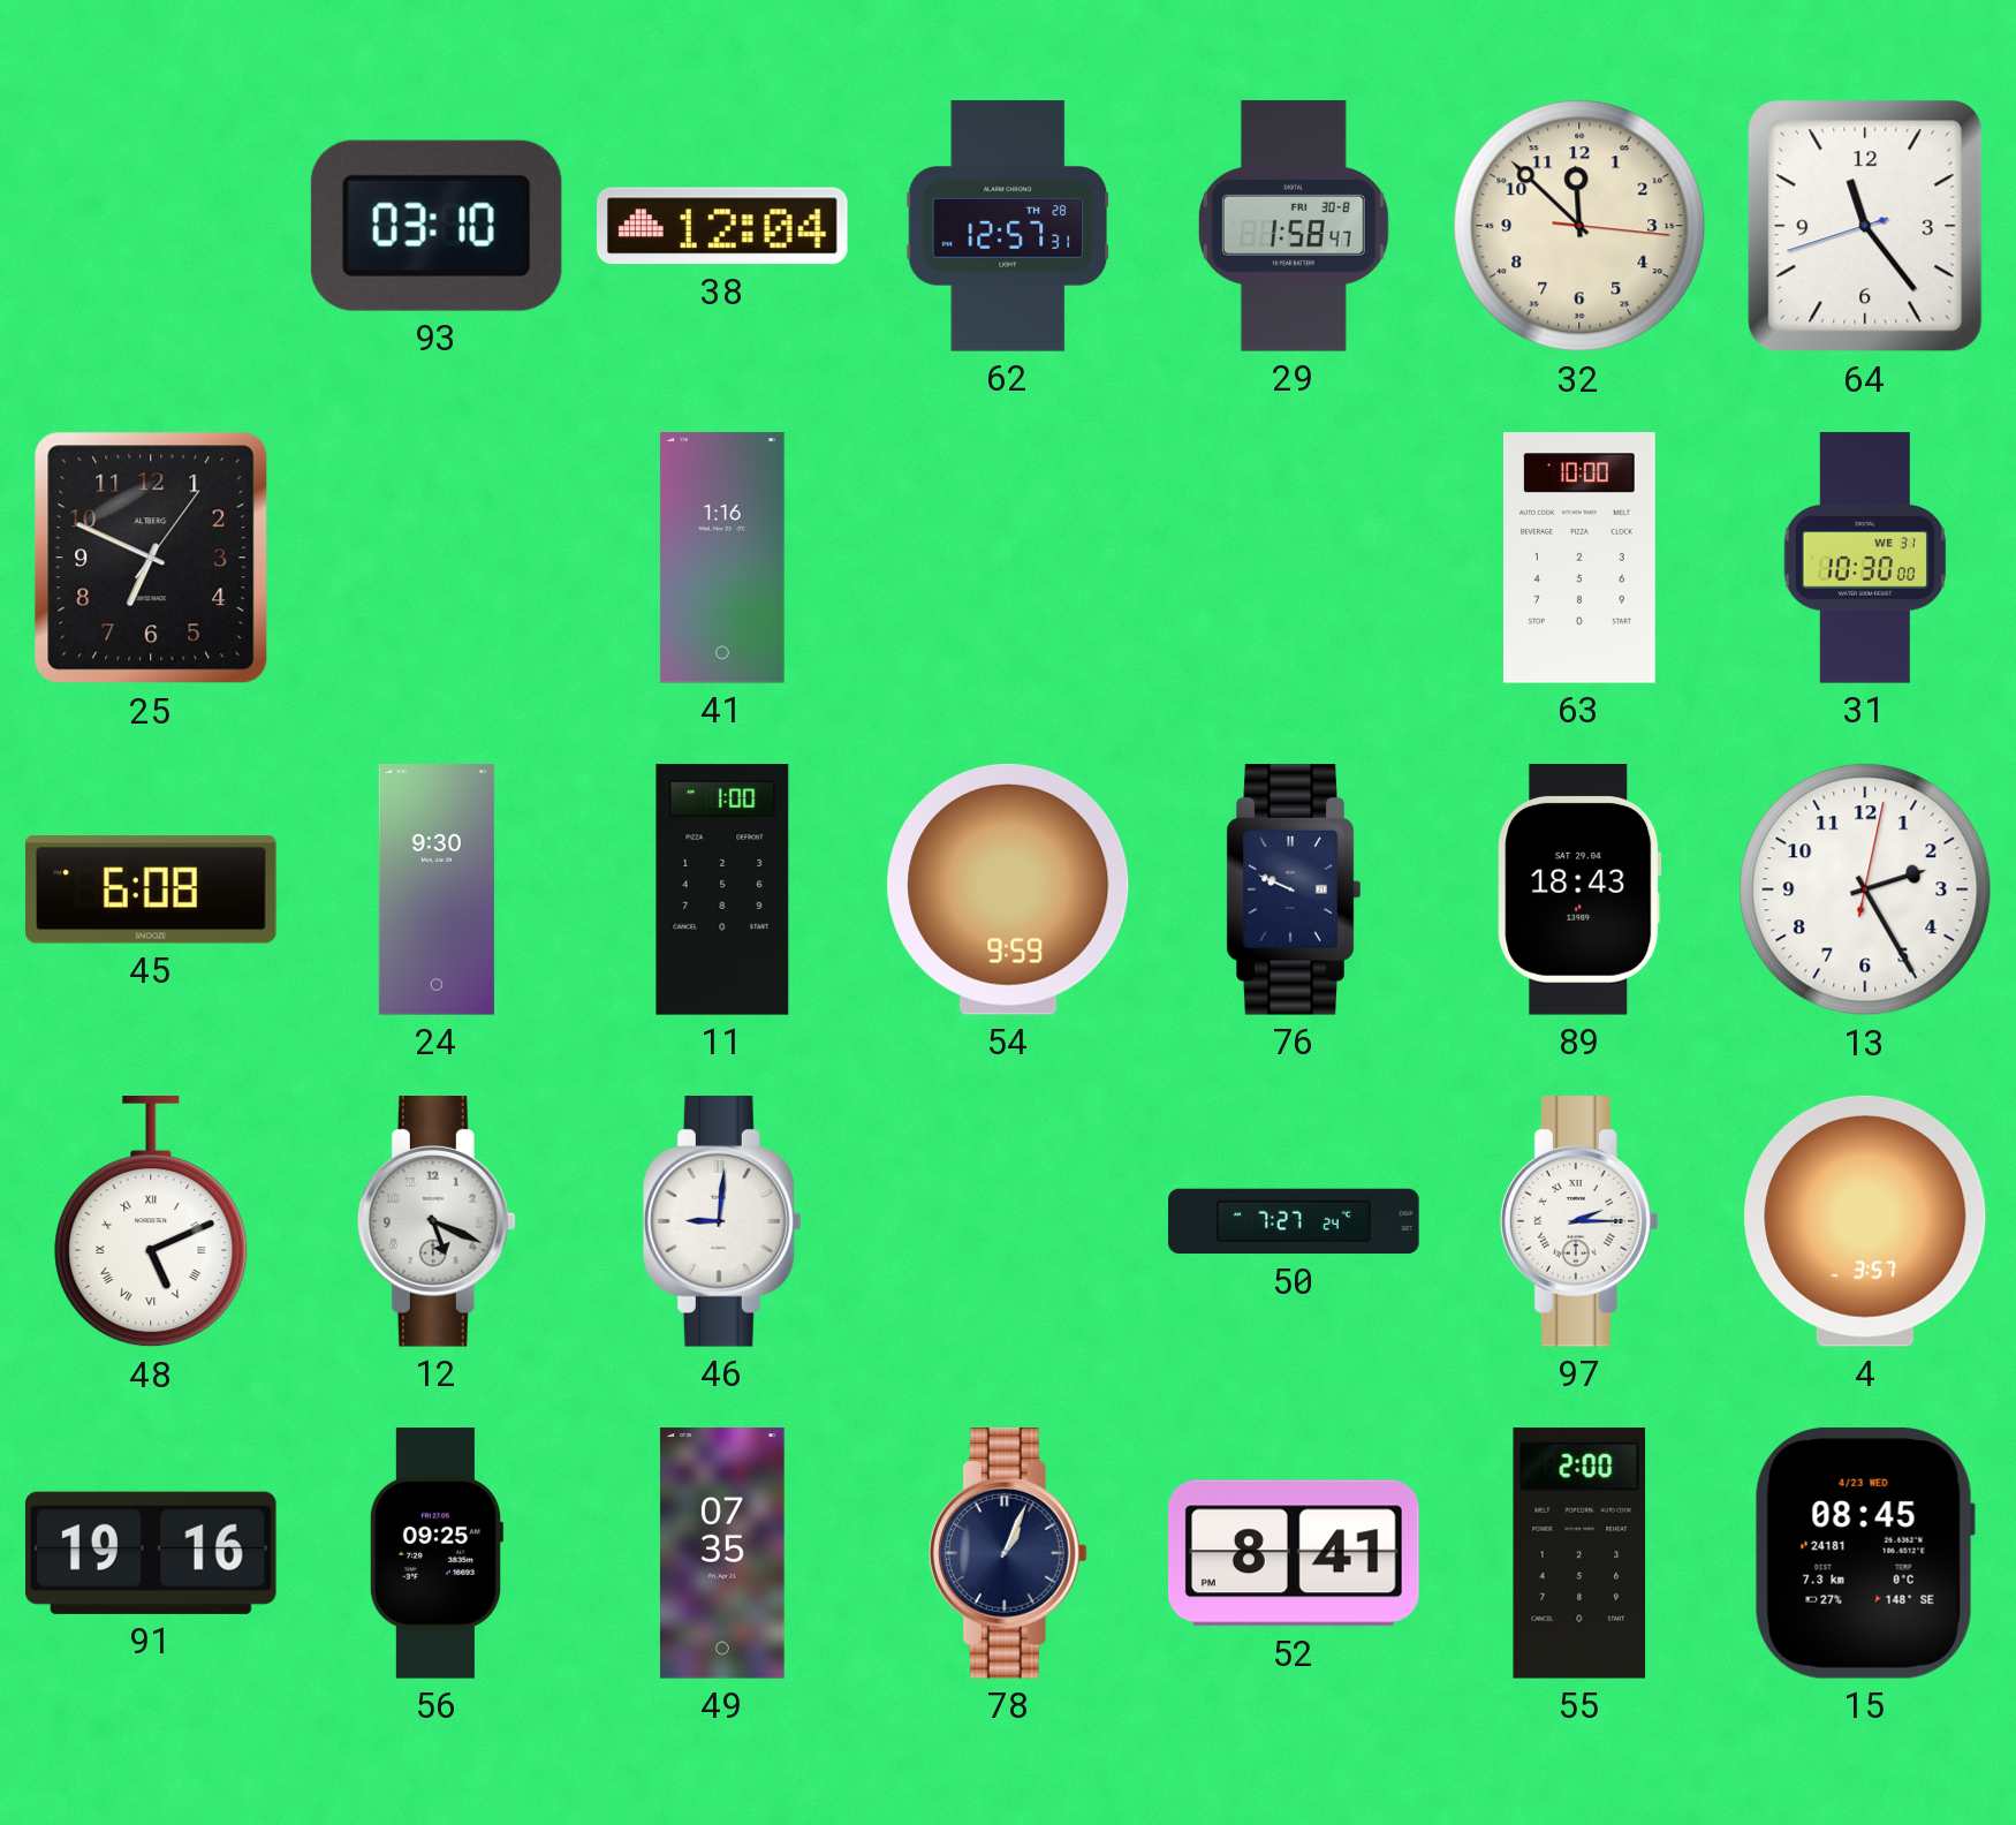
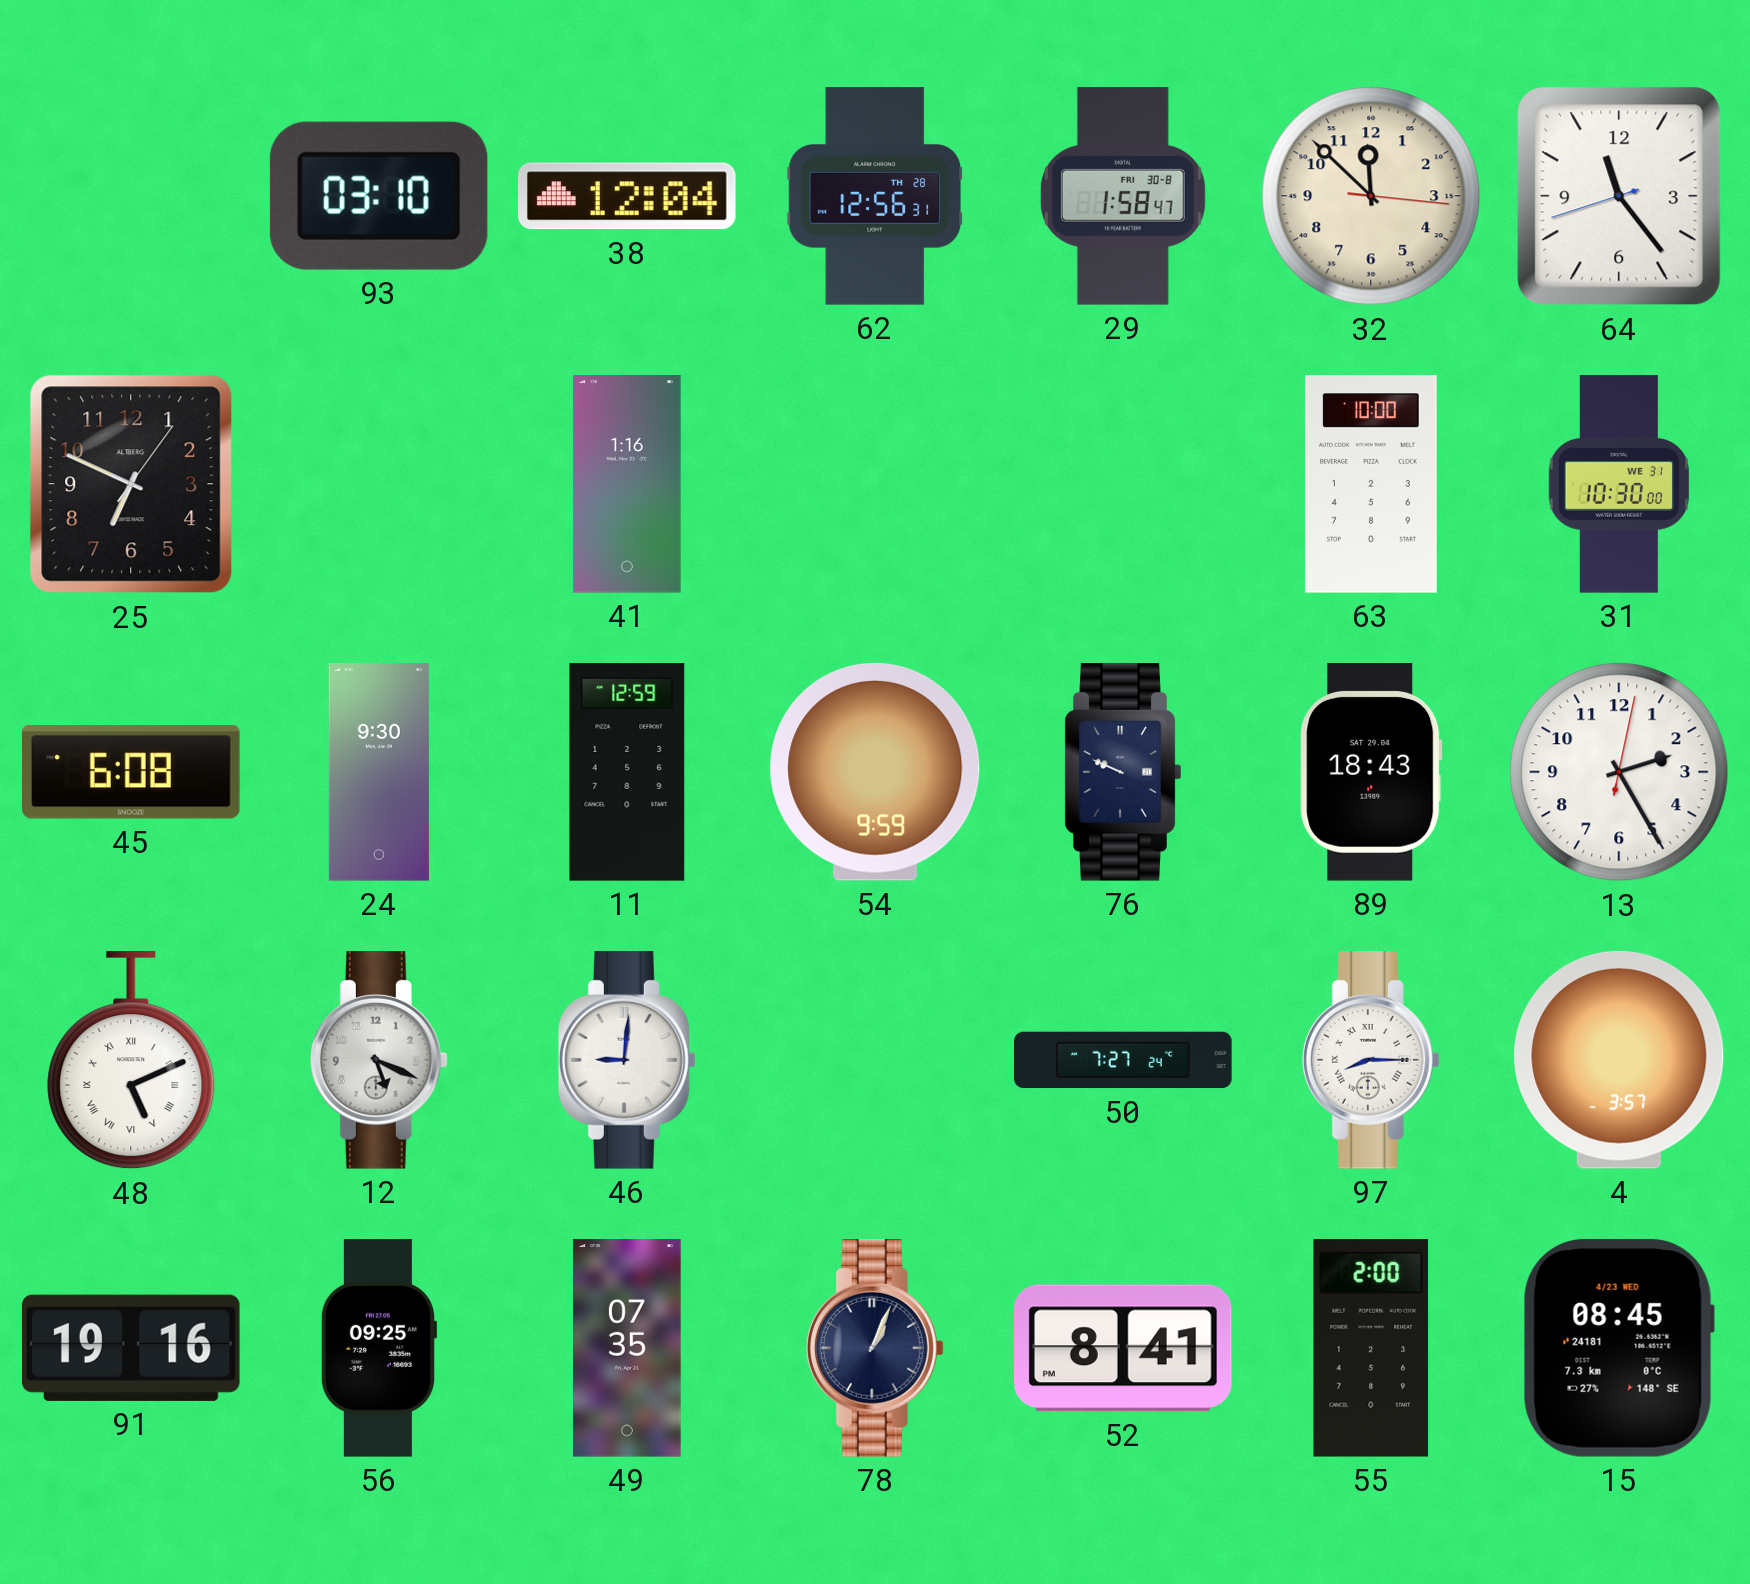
62: 12:57 -> 12:56
11: 1:00 -> 12:59
97: 2:15 -> 8:15
